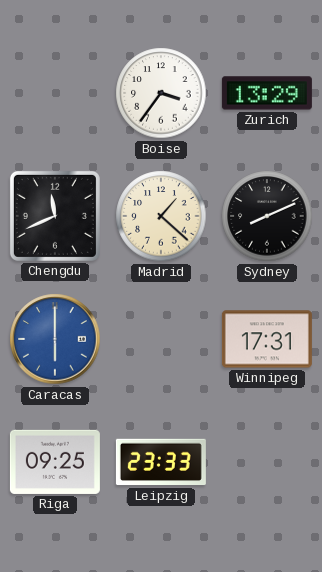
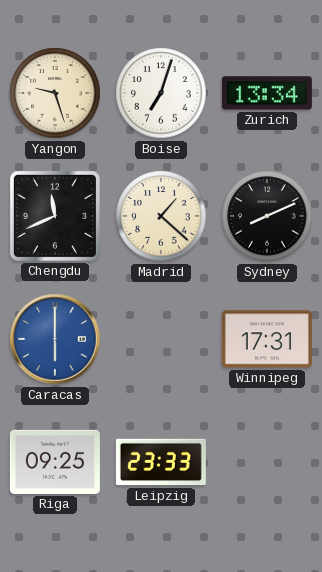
Yangon: none -> 9:27
Boise: 3:36 -> 7:03
Zurich: 13:29 -> 13:34
